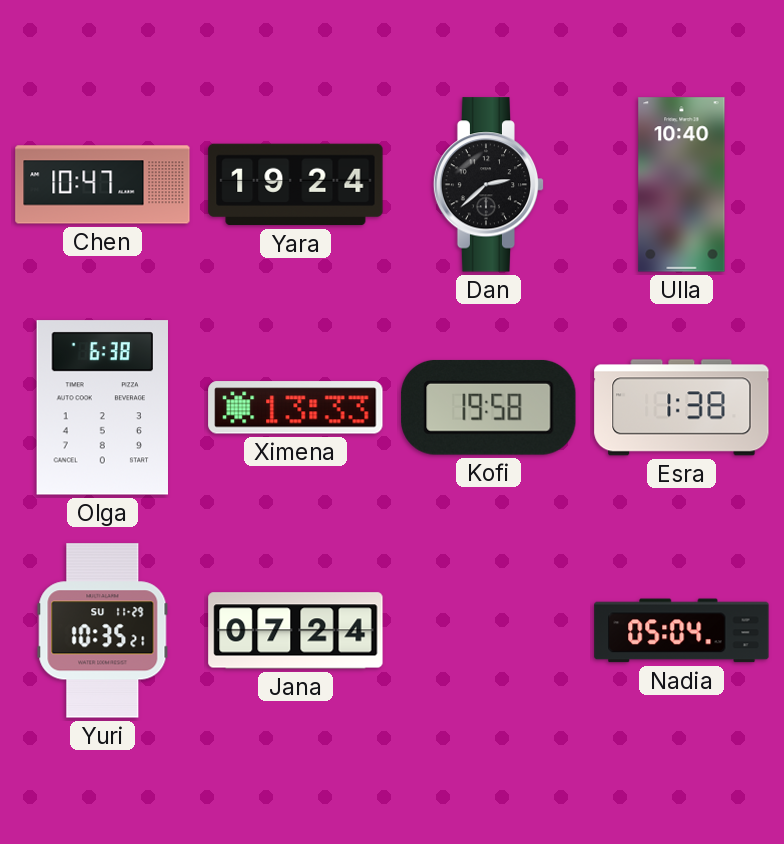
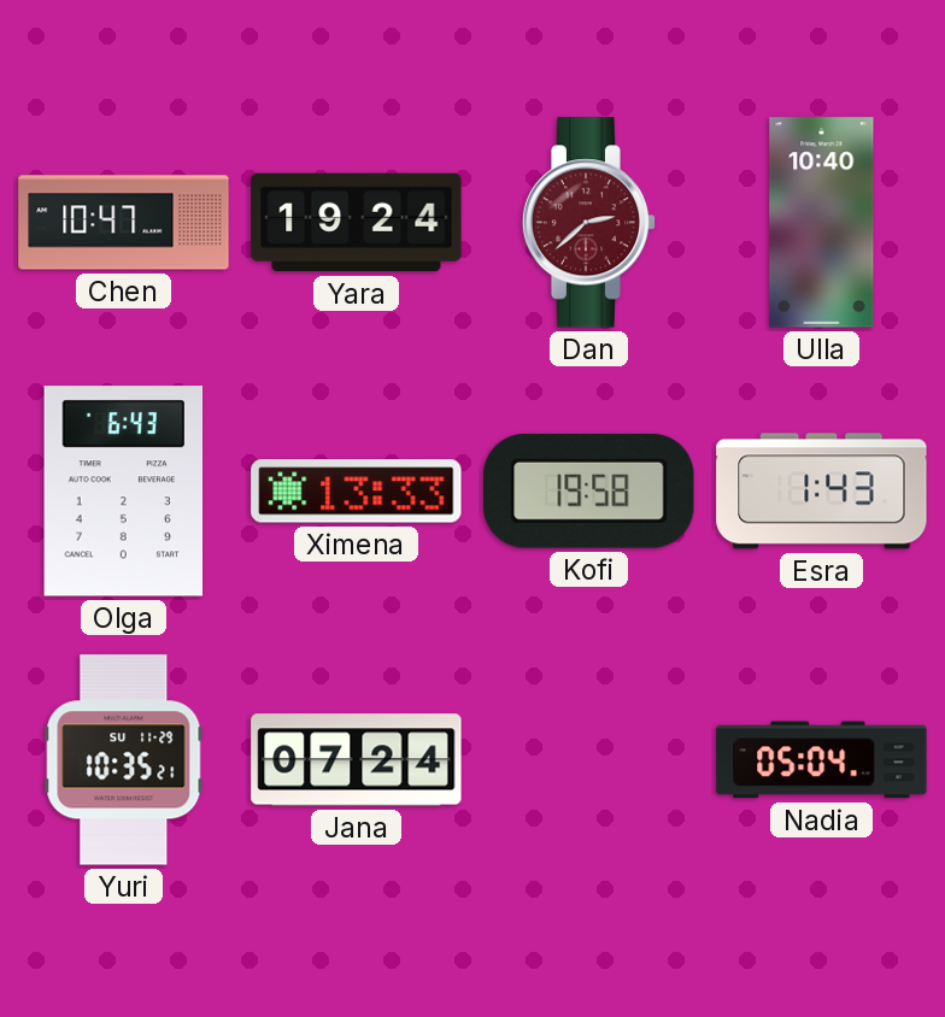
Dan dial: black -> burgundy
Olga: 6:38 -> 6:43
Esra: 1:38 -> 1:43
